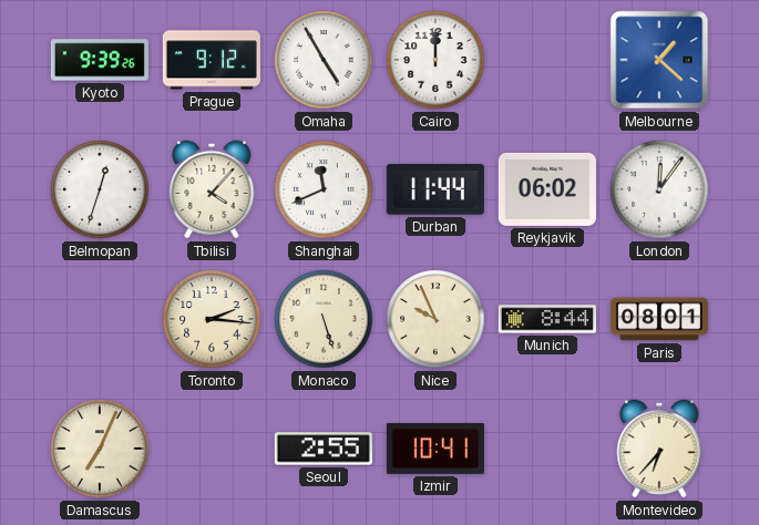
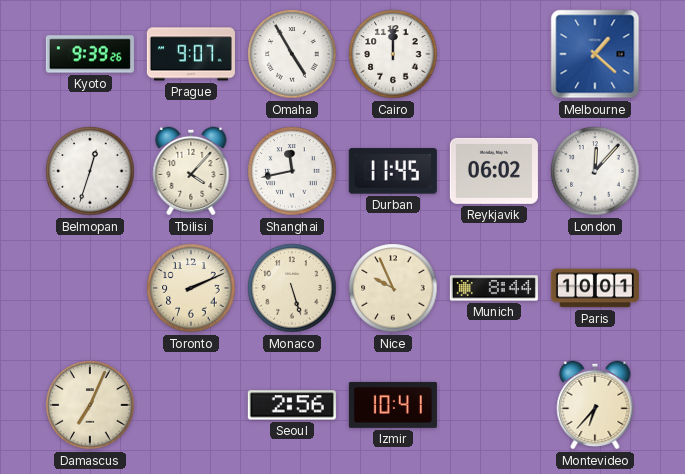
Prague: 9:12 -> 9:07
Shanghai: 11:41 -> 11:43
Durban: 11:44 -> 11:45
London: 12:06 -> 12:07
Toronto: 2:16 -> 2:11
Paris: 08:01 -> 10:01
Seoul: 2:55 -> 2:56
